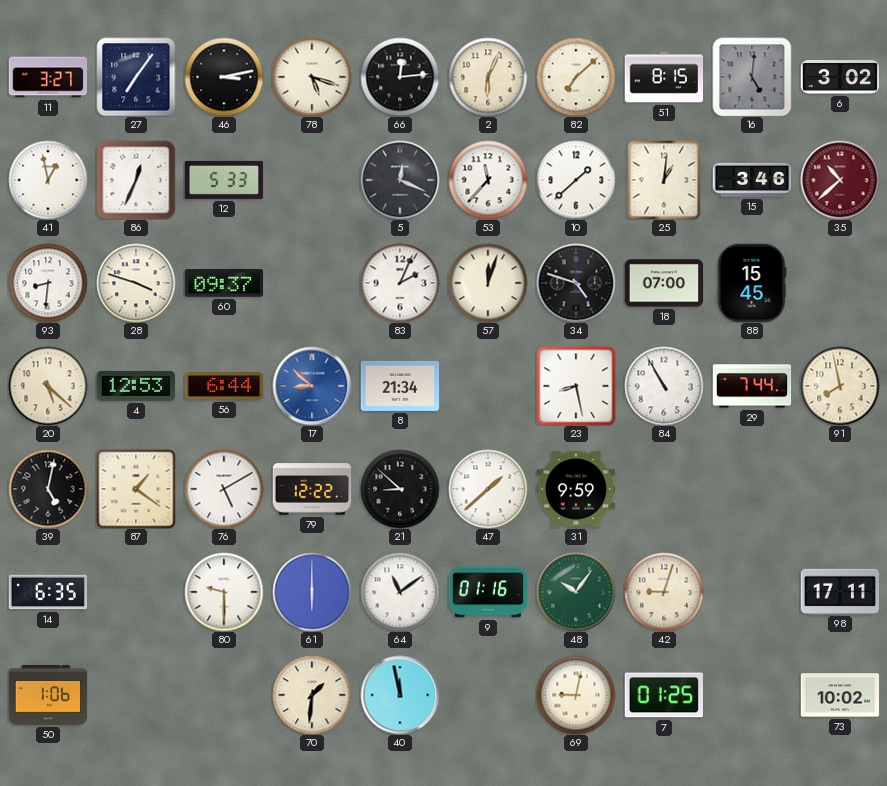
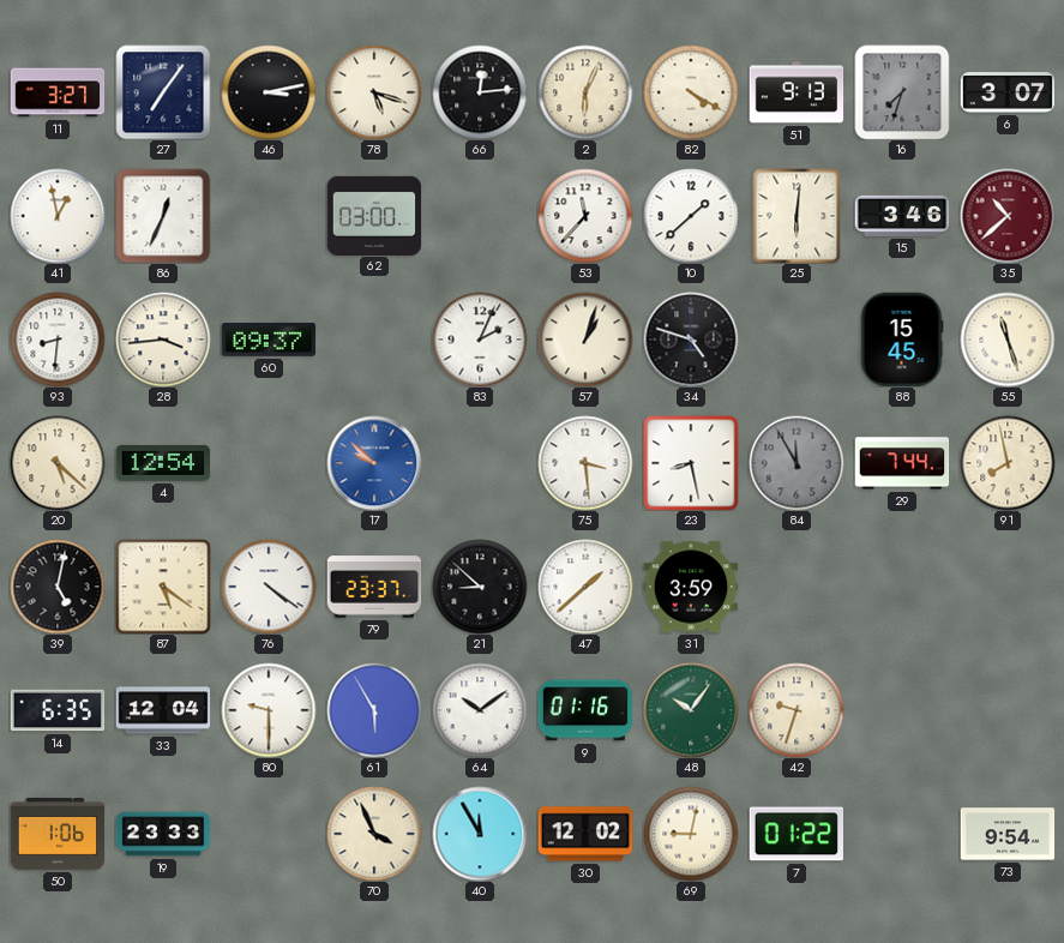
82: 7:08 -> 4:20
51: 8:15 -> 9:13
16: 5:01 -> 7:33
6: 3:02 -> 3:07
12: 5:33 -> none
62: none -> 03:00
5: 12:19 -> none
25: 1:01 -> 6:01
28: 3:48 -> 3:44
57: 12:03 -> 1:03
18: 07:00 -> none
55: none -> 11:27
4: 12:53 -> 12:54
56: 6:44 -> none
17: 8:52 -> 9:52
8: 21:34 -> none
75: none -> 3:29
84: 10:55 -> 11:55
84 dial: white -> grey
87: 1:21 -> 5:21
76: 5:10 -> 4:21
79: 12:22 -> 23:37
31: 9:59 -> 3:59
33: none -> 12:04
61: 6:00 -> 5:55
64: 11:09 -> 10:09
42: 9:03 -> 9:33
98: 17:11 -> none
19: none -> 23:33
70: 1:31 -> 3:56
40: 11:58 -> 11:55
30: none -> 12:02
7: 01:25 -> 01:22
73: 10:02 -> 9:54
